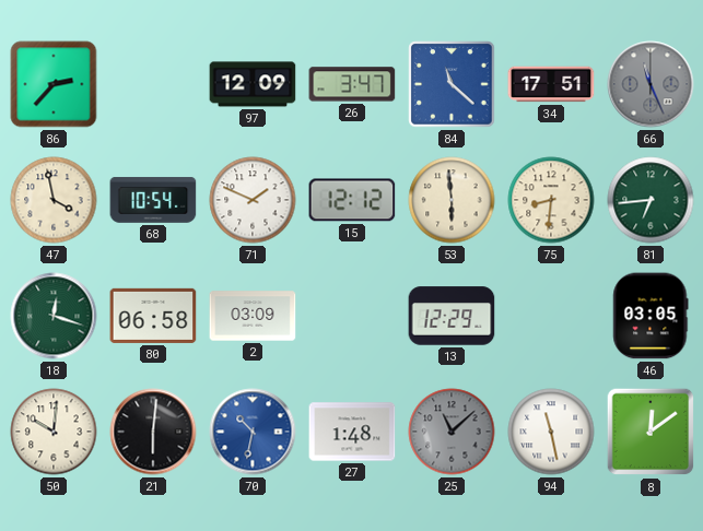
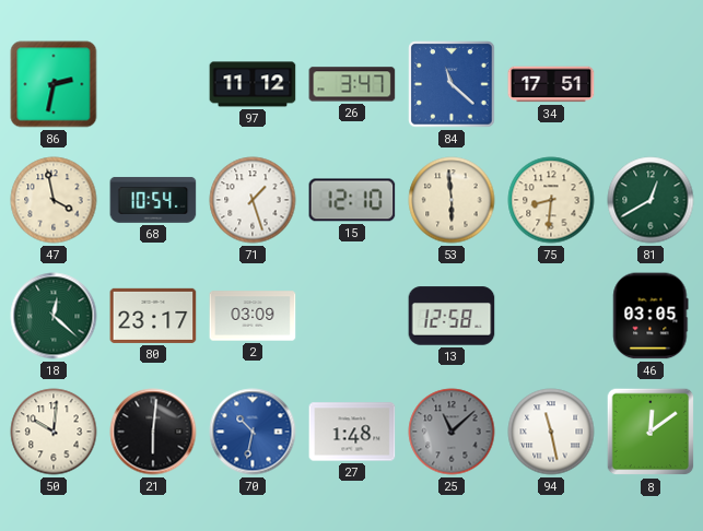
86: 2:37 -> 2:32
97: 12:09 -> 11:12
66: 11:26 -> none
71: 1:49 -> 1:27
15: 12:12 -> 12:10
81: 6:44 -> 12:40
18: 12:18 -> 12:22
80: 06:58 -> 23:17
13: 12:29 -> 12:58
